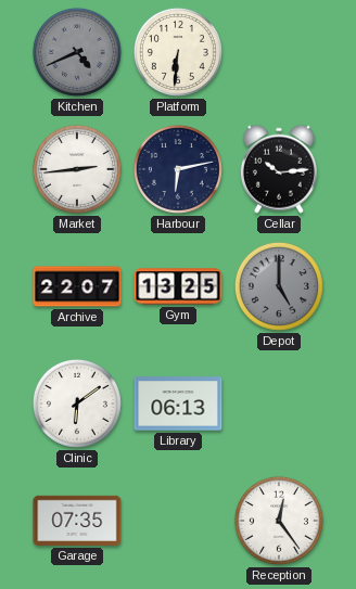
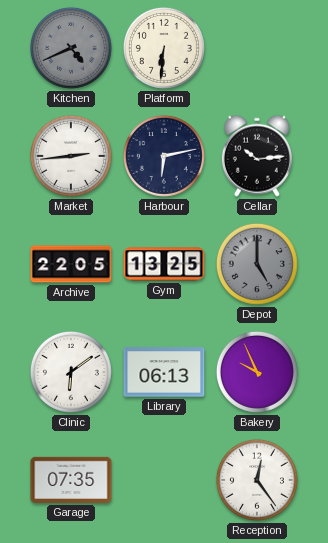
Archive: 22:07 -> 22:05
Bakery: none -> 9:56
